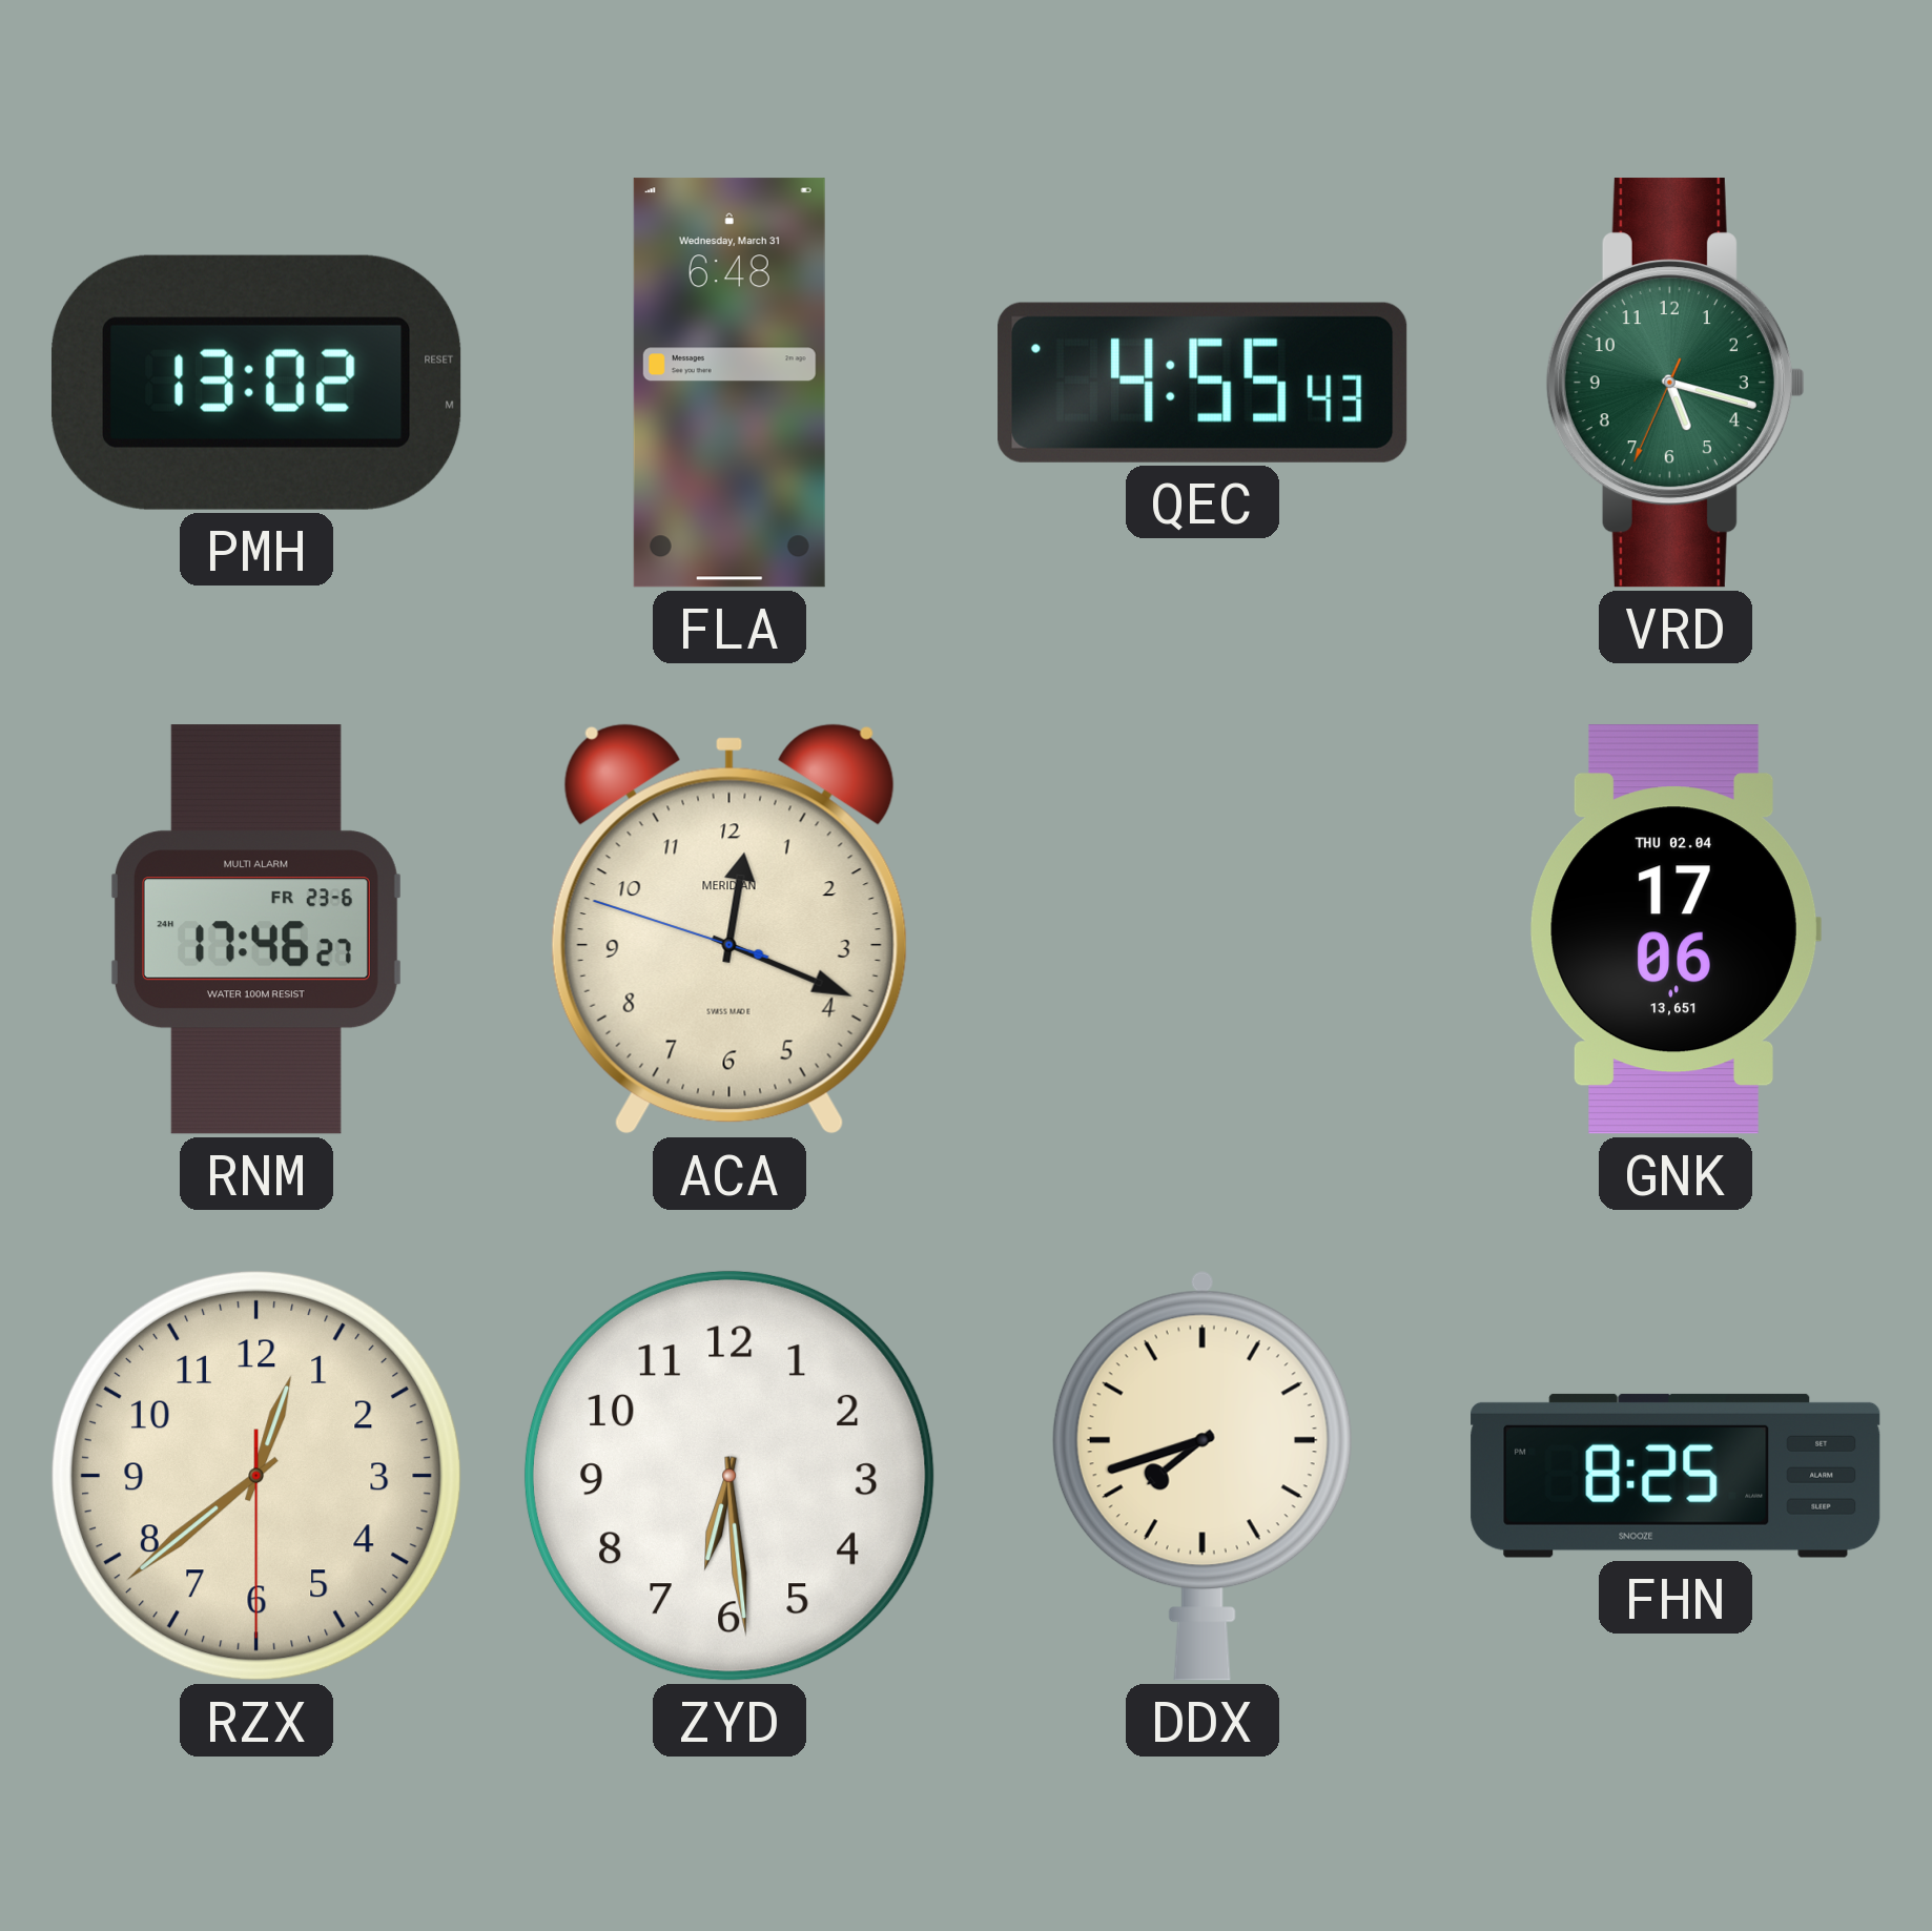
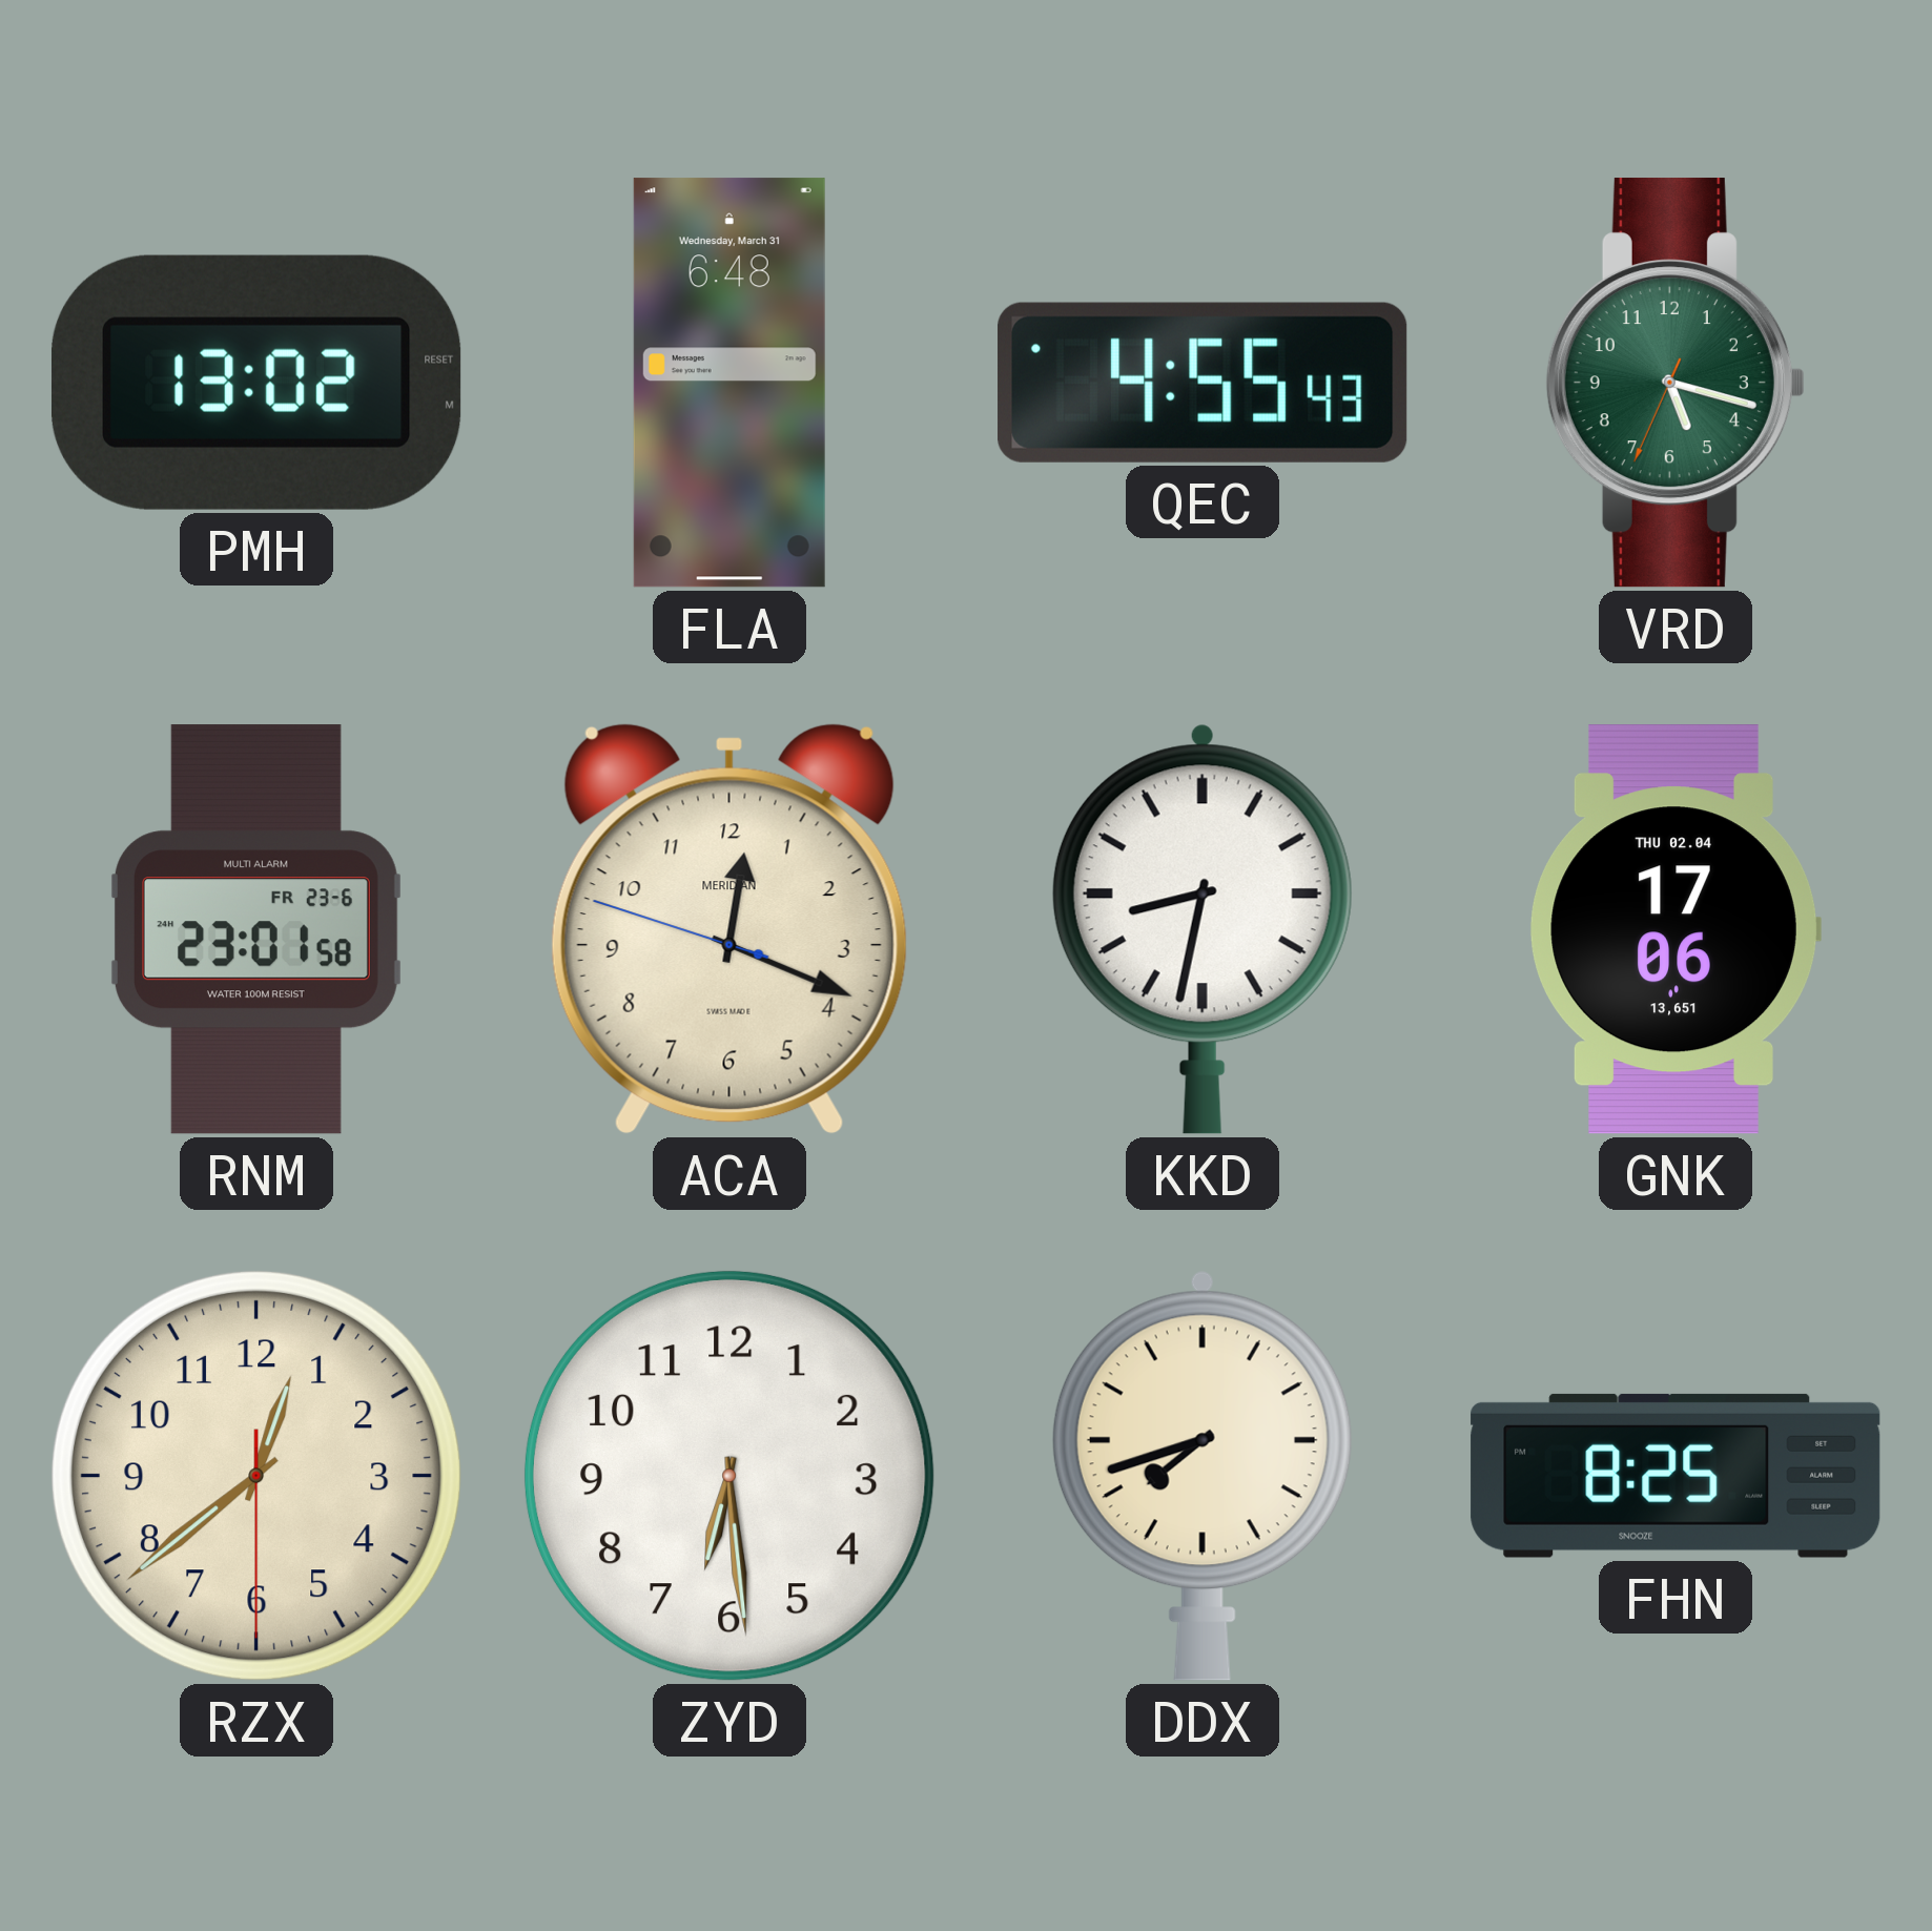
RNM: 17:46 -> 23:01
KKD: none -> 8:32
